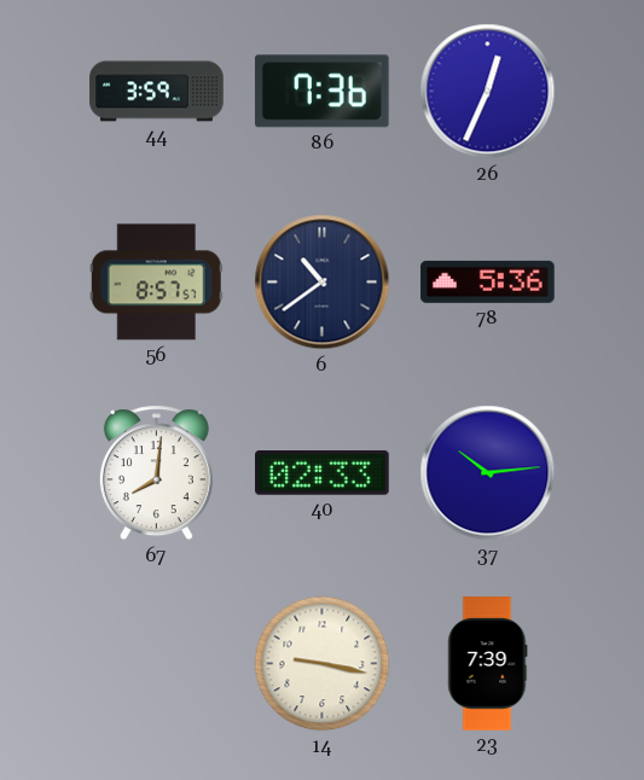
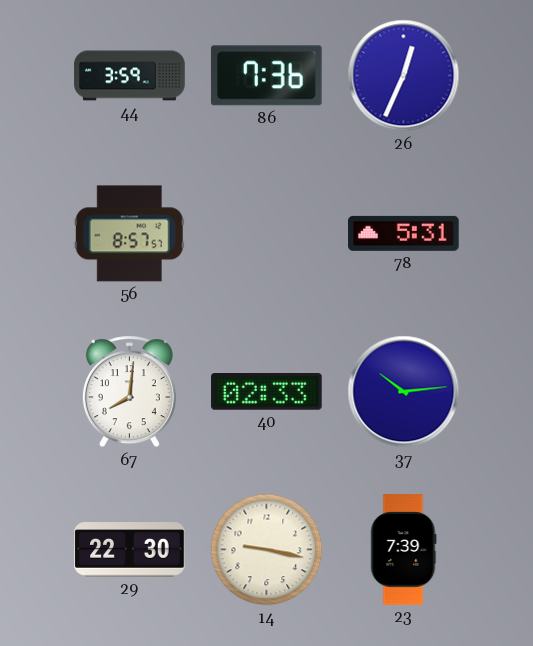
6: 10:39 -> none
78: 5:36 -> 5:31
29: none -> 22:30
